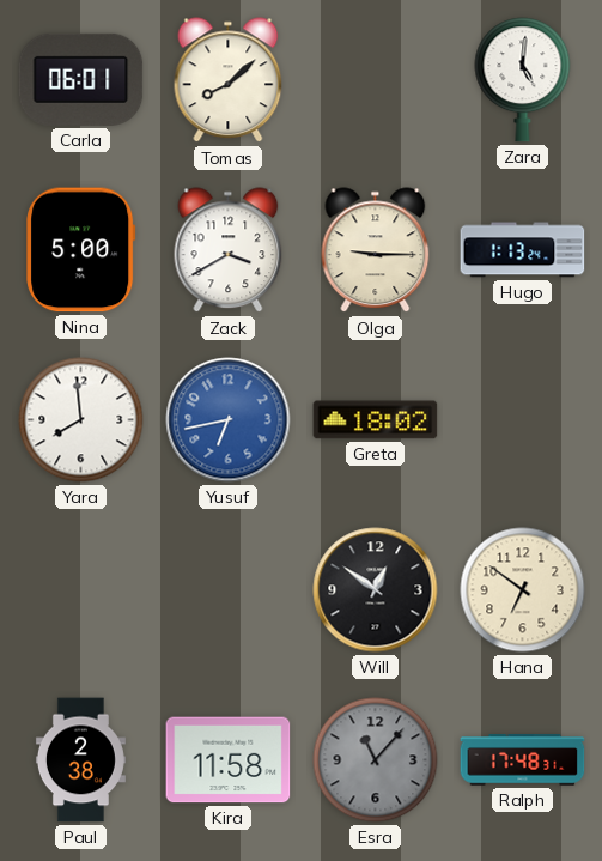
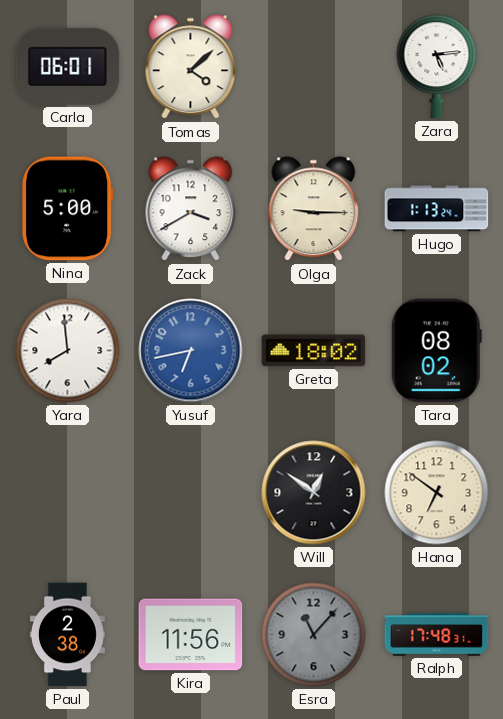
Tomas: 8:08 -> 4:08
Zara: 5:01 -> 5:14
Tara: none -> 08:02
Kira: 11:58 -> 11:56
